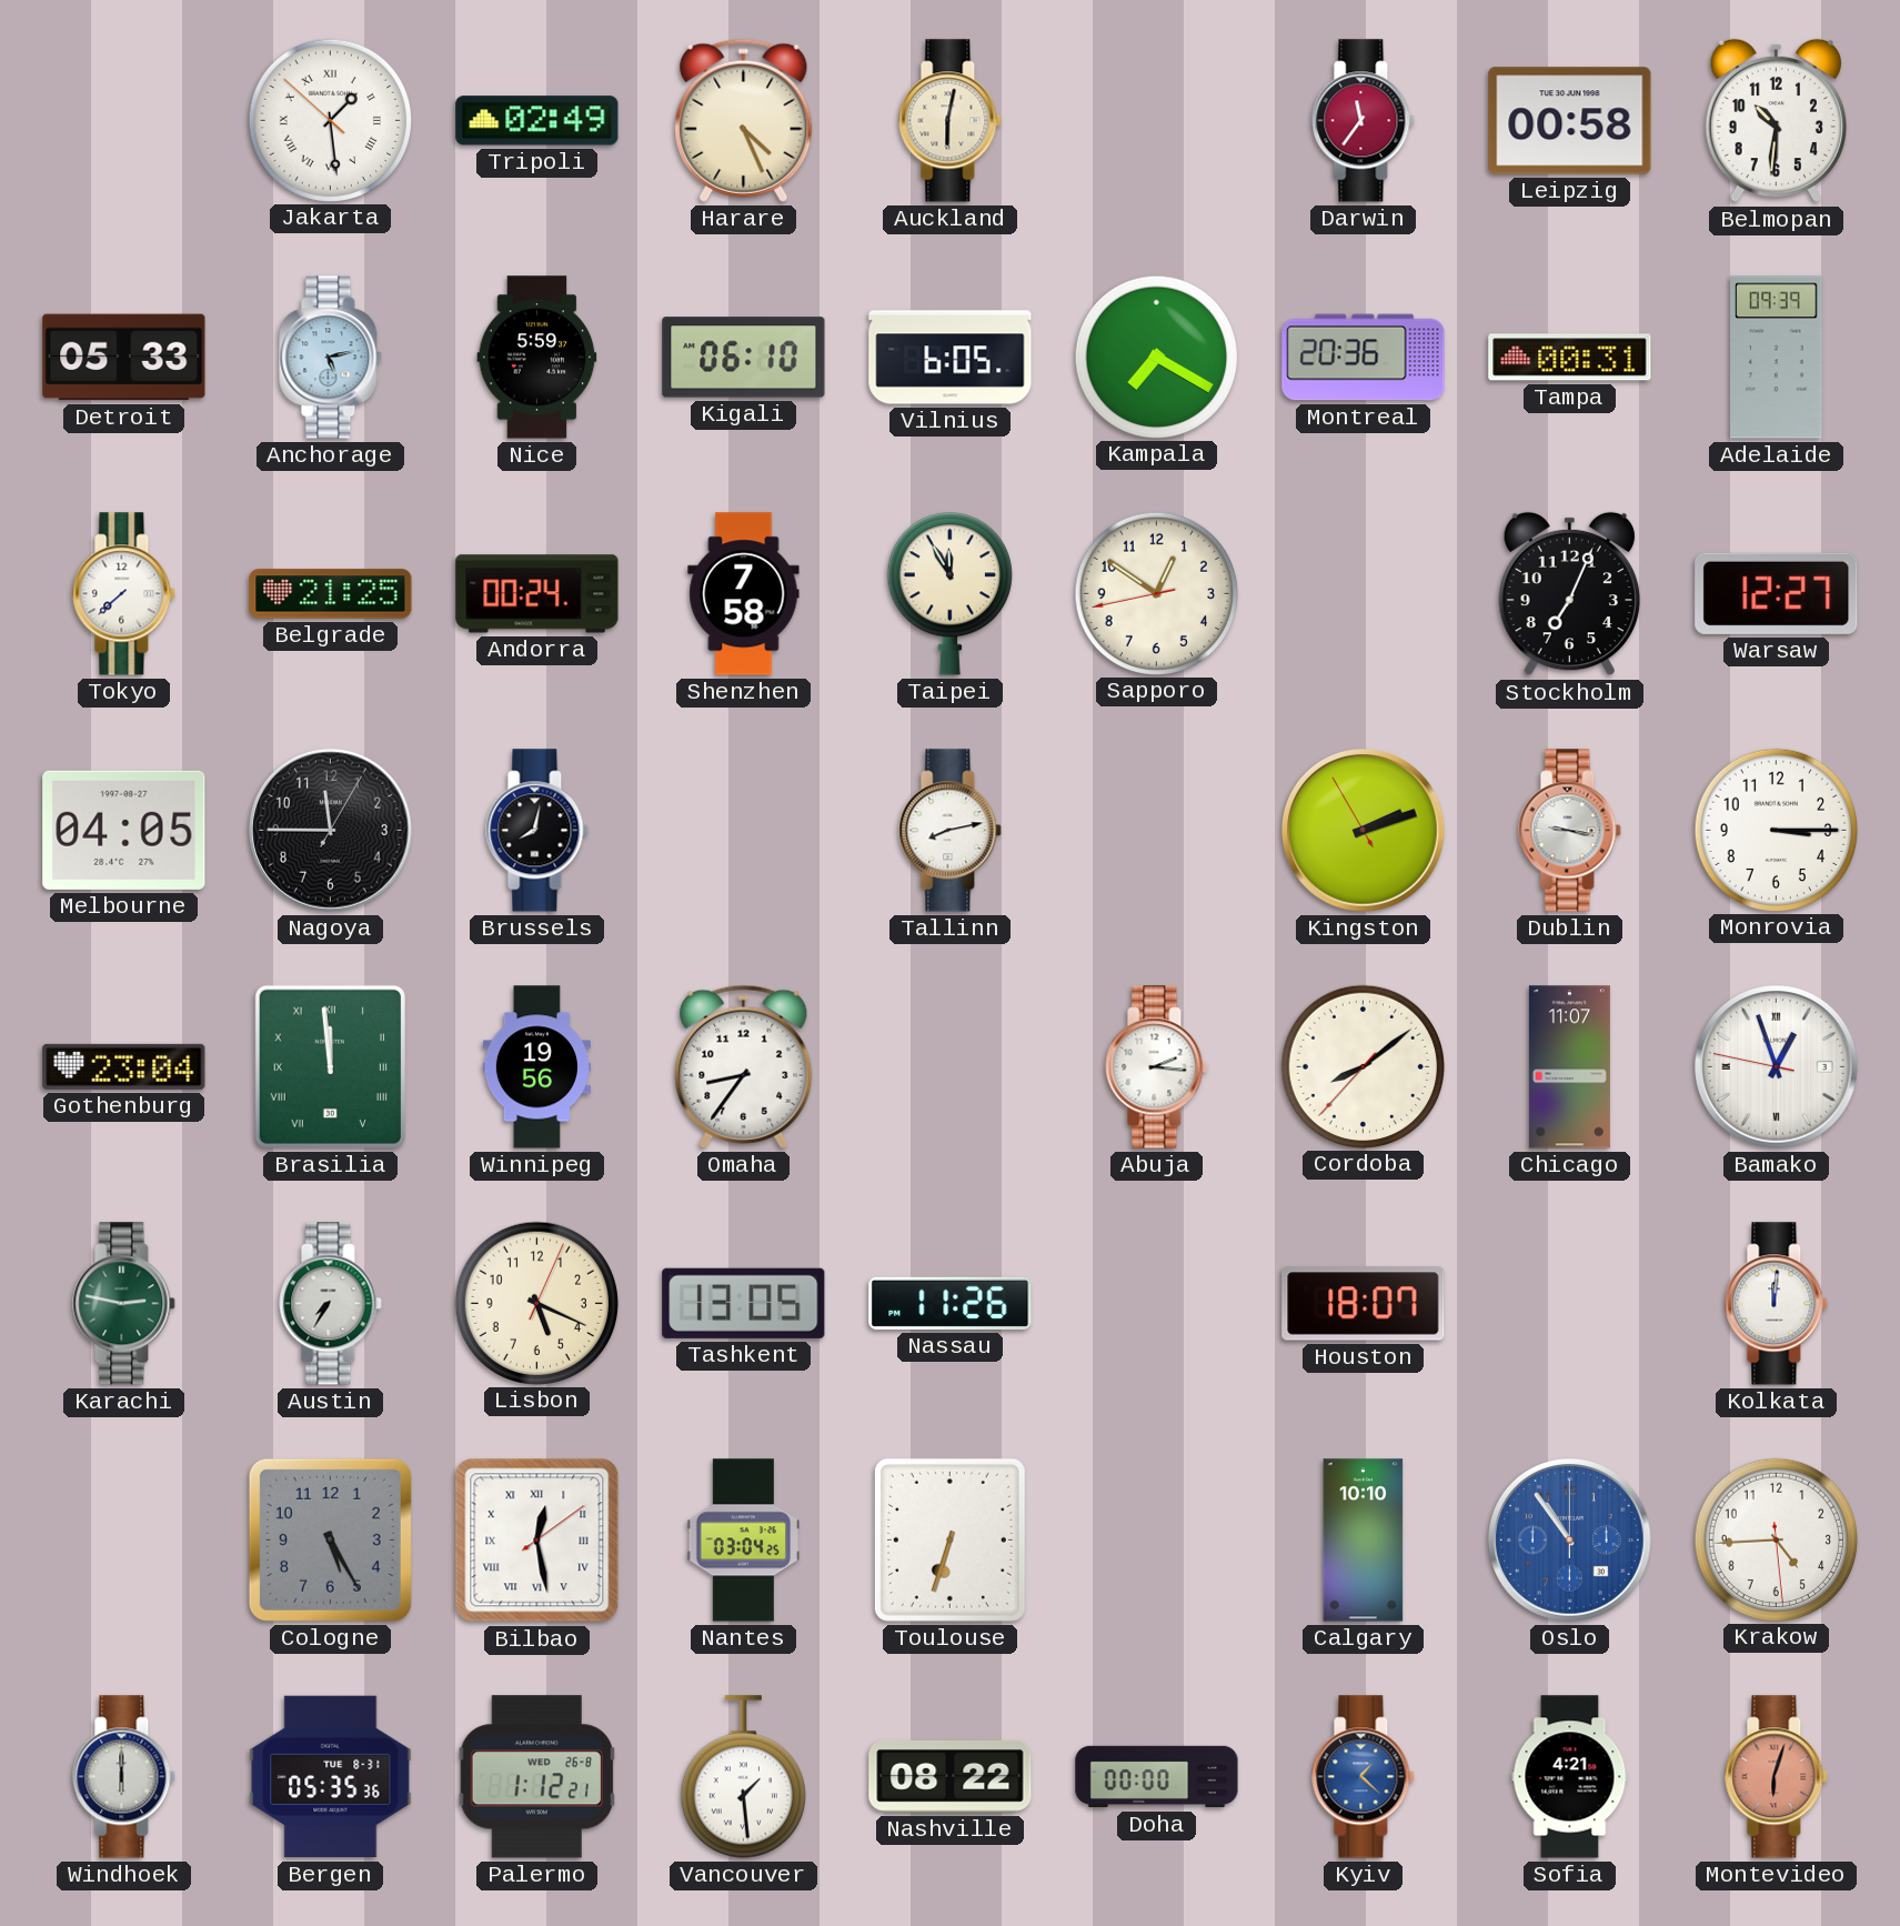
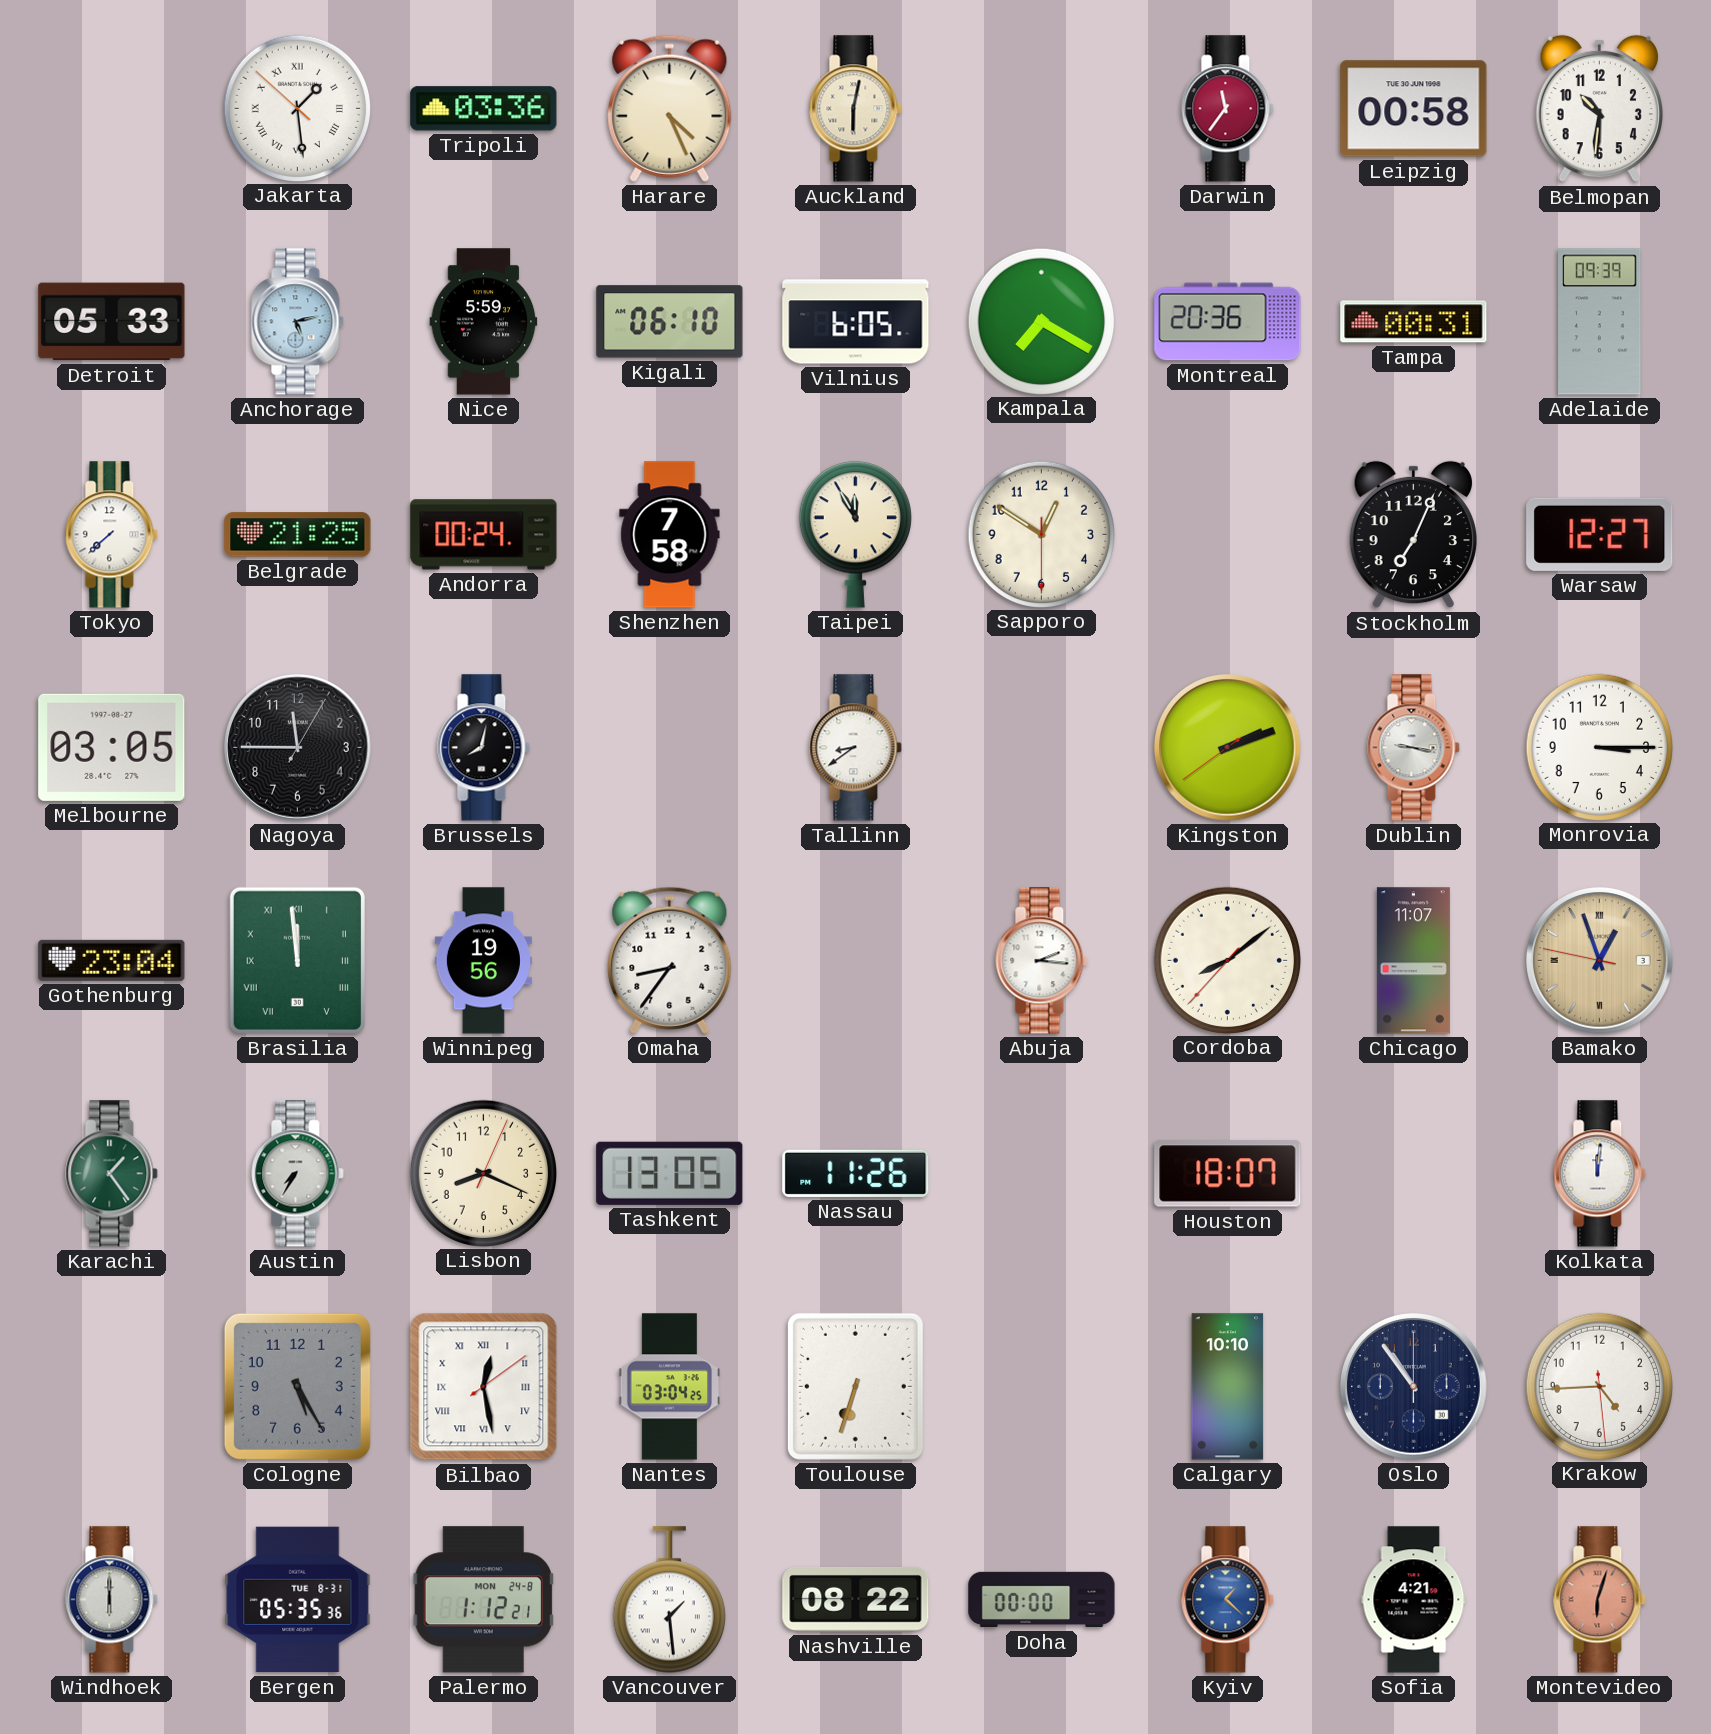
Tripoli: 02:49 -> 03:36
Sapporo: 12:50:43 -> 12:50:30
Melbourne: 04:05 -> 03:05
Tallinn: 8:13 -> 8:39
Kingston: 2:11:55 -> 2:11:39
Bamako dial: white -> champagne
Karachi: 2:47 -> 1:24
Lisbon: 5:19 -> 8:19
Oslo dial: blue -> navy
Palermo date: WED 26-8 -> MON 24-8
